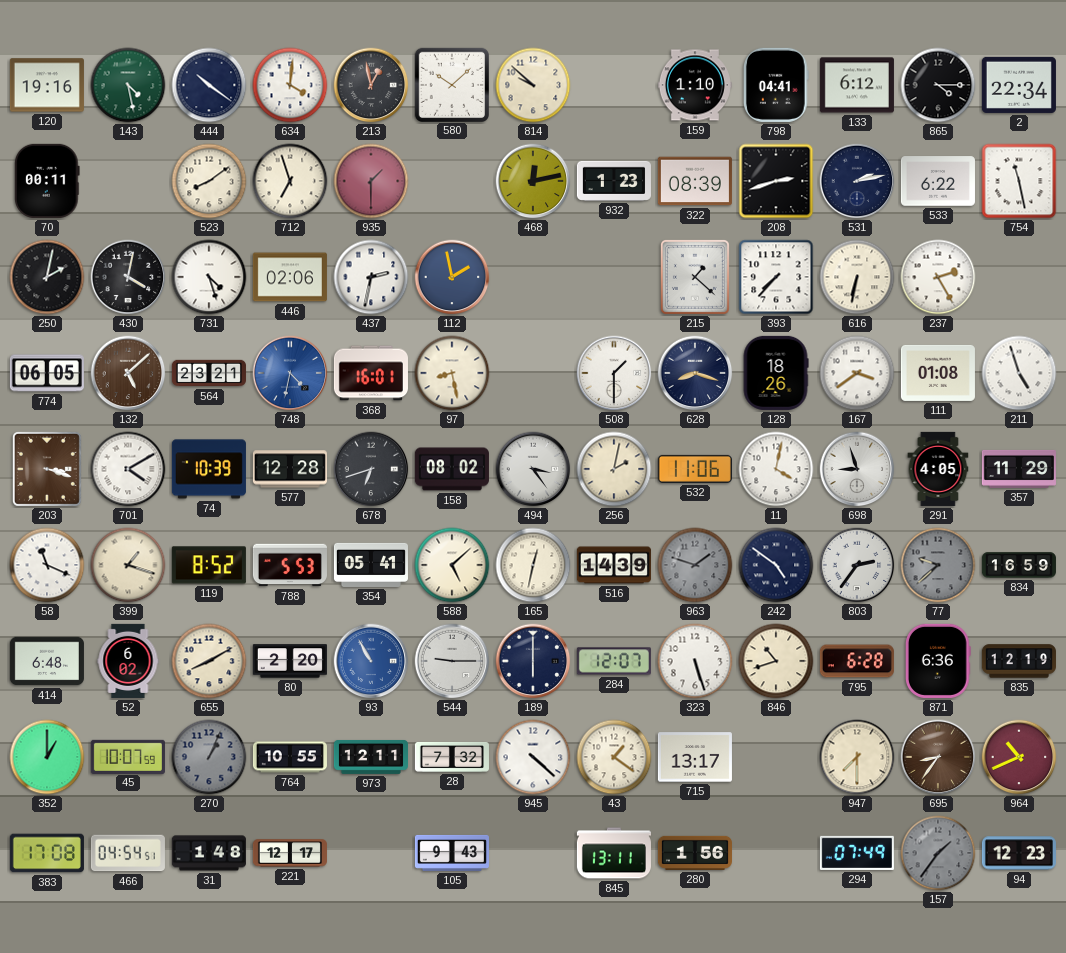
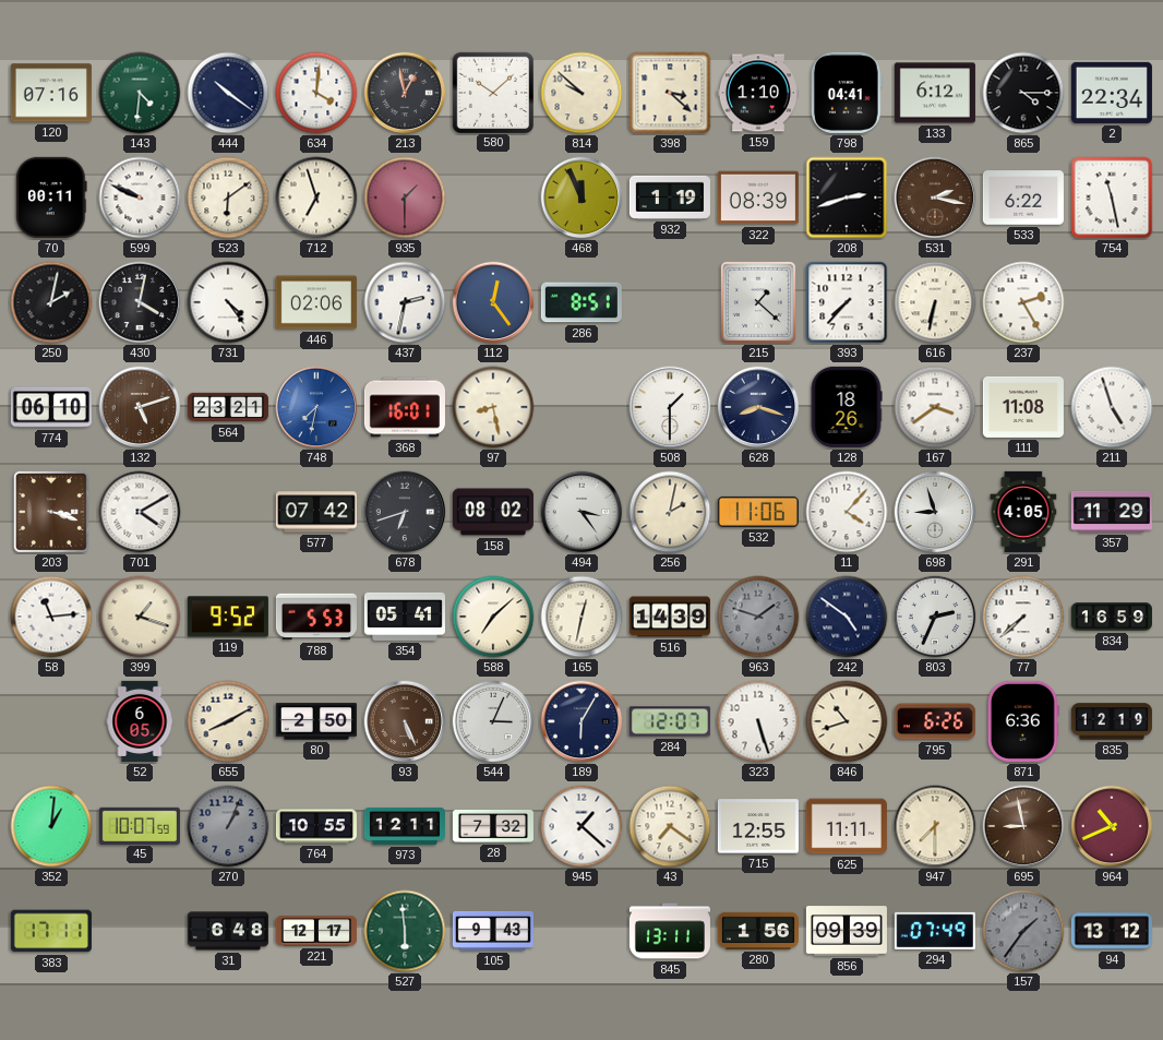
120: 19:16 -> 07:16
143: 4:28 -> 4:31
398: none -> 3:22
599: none -> 9:49
523: 8:09 -> 6:09
468: 12:13 -> 11:56
932: 1:23 -> 1:19
531: 2:13 -> 2:17
531 dial: navy -> brown
731: 4:27 -> 4:24
112: 1:58 -> 12:24
286: none -> 8:51
774: 06:05 -> 06:10
132: 5:08 -> 5:12
748: 4:32 -> 7:32
111: 01:08 -> 11:08
74: 10:39 -> none
577: 12:28 -> 07:42
11: 4:02 -> 4:07
58: 11:19 -> 11:14
119: 8:52 -> 9:52
588: 5:08 -> 7:08
803: 2:36 -> 2:34
77: 9:38 -> 7:38
77 dial: grey -> white
414: 6:48 -> none
52: 6:02 -> 6:05
80: 2:20 -> 2:50
93: 10:55 -> 5:26
93 dial: blue -> brown
544: 9:15 -> 3:04
189: 6:00 -> 6:05
795: 6:28 -> 6:26
352: 1:00 -> 1:01
945: 4:22 -> 1:22
43: 1:21 -> 7:21
715: 13:17 -> 12:55
625: none -> 11:11
695: 8:36 -> 8:58
383: 17:08 -> 17:11
466: 04:54 -> none
31: 1:48 -> 6:48
527: none -> 5:59
856: none -> 09:39
94: 12:23 -> 13:12
